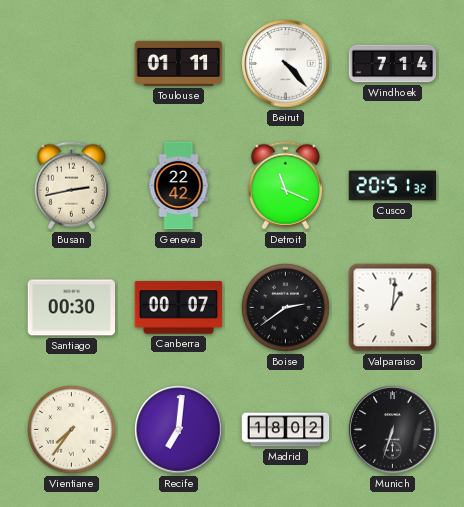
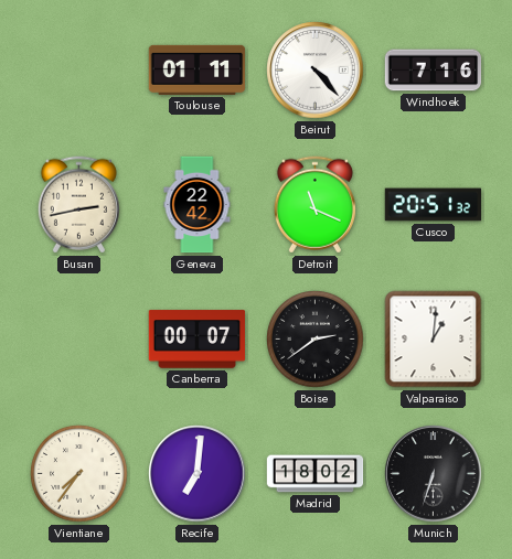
Windhoek: 7:14 -> 7:16
Santiago: 00:30 -> none
